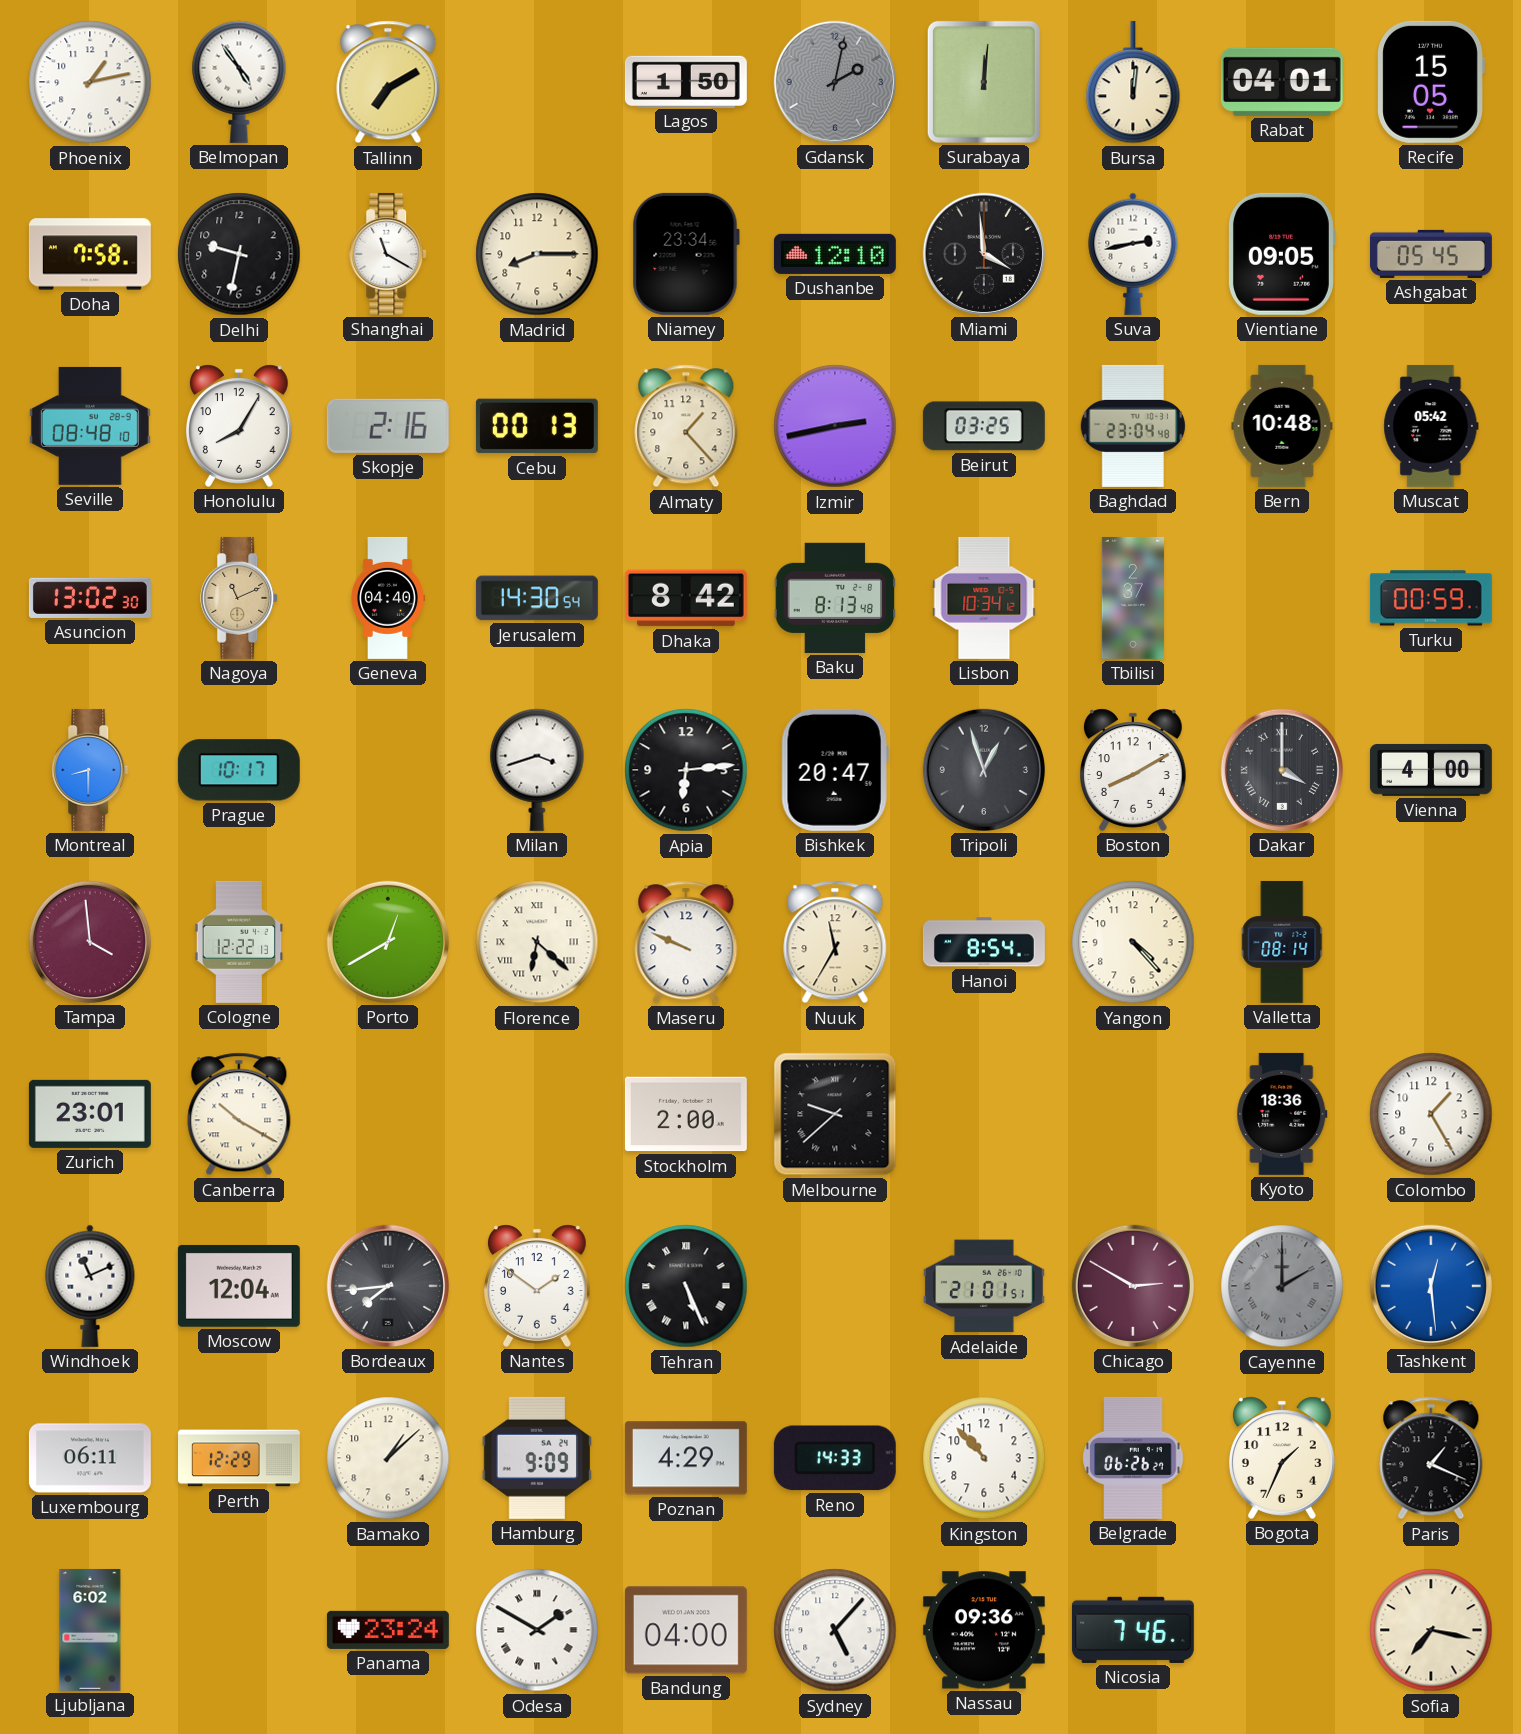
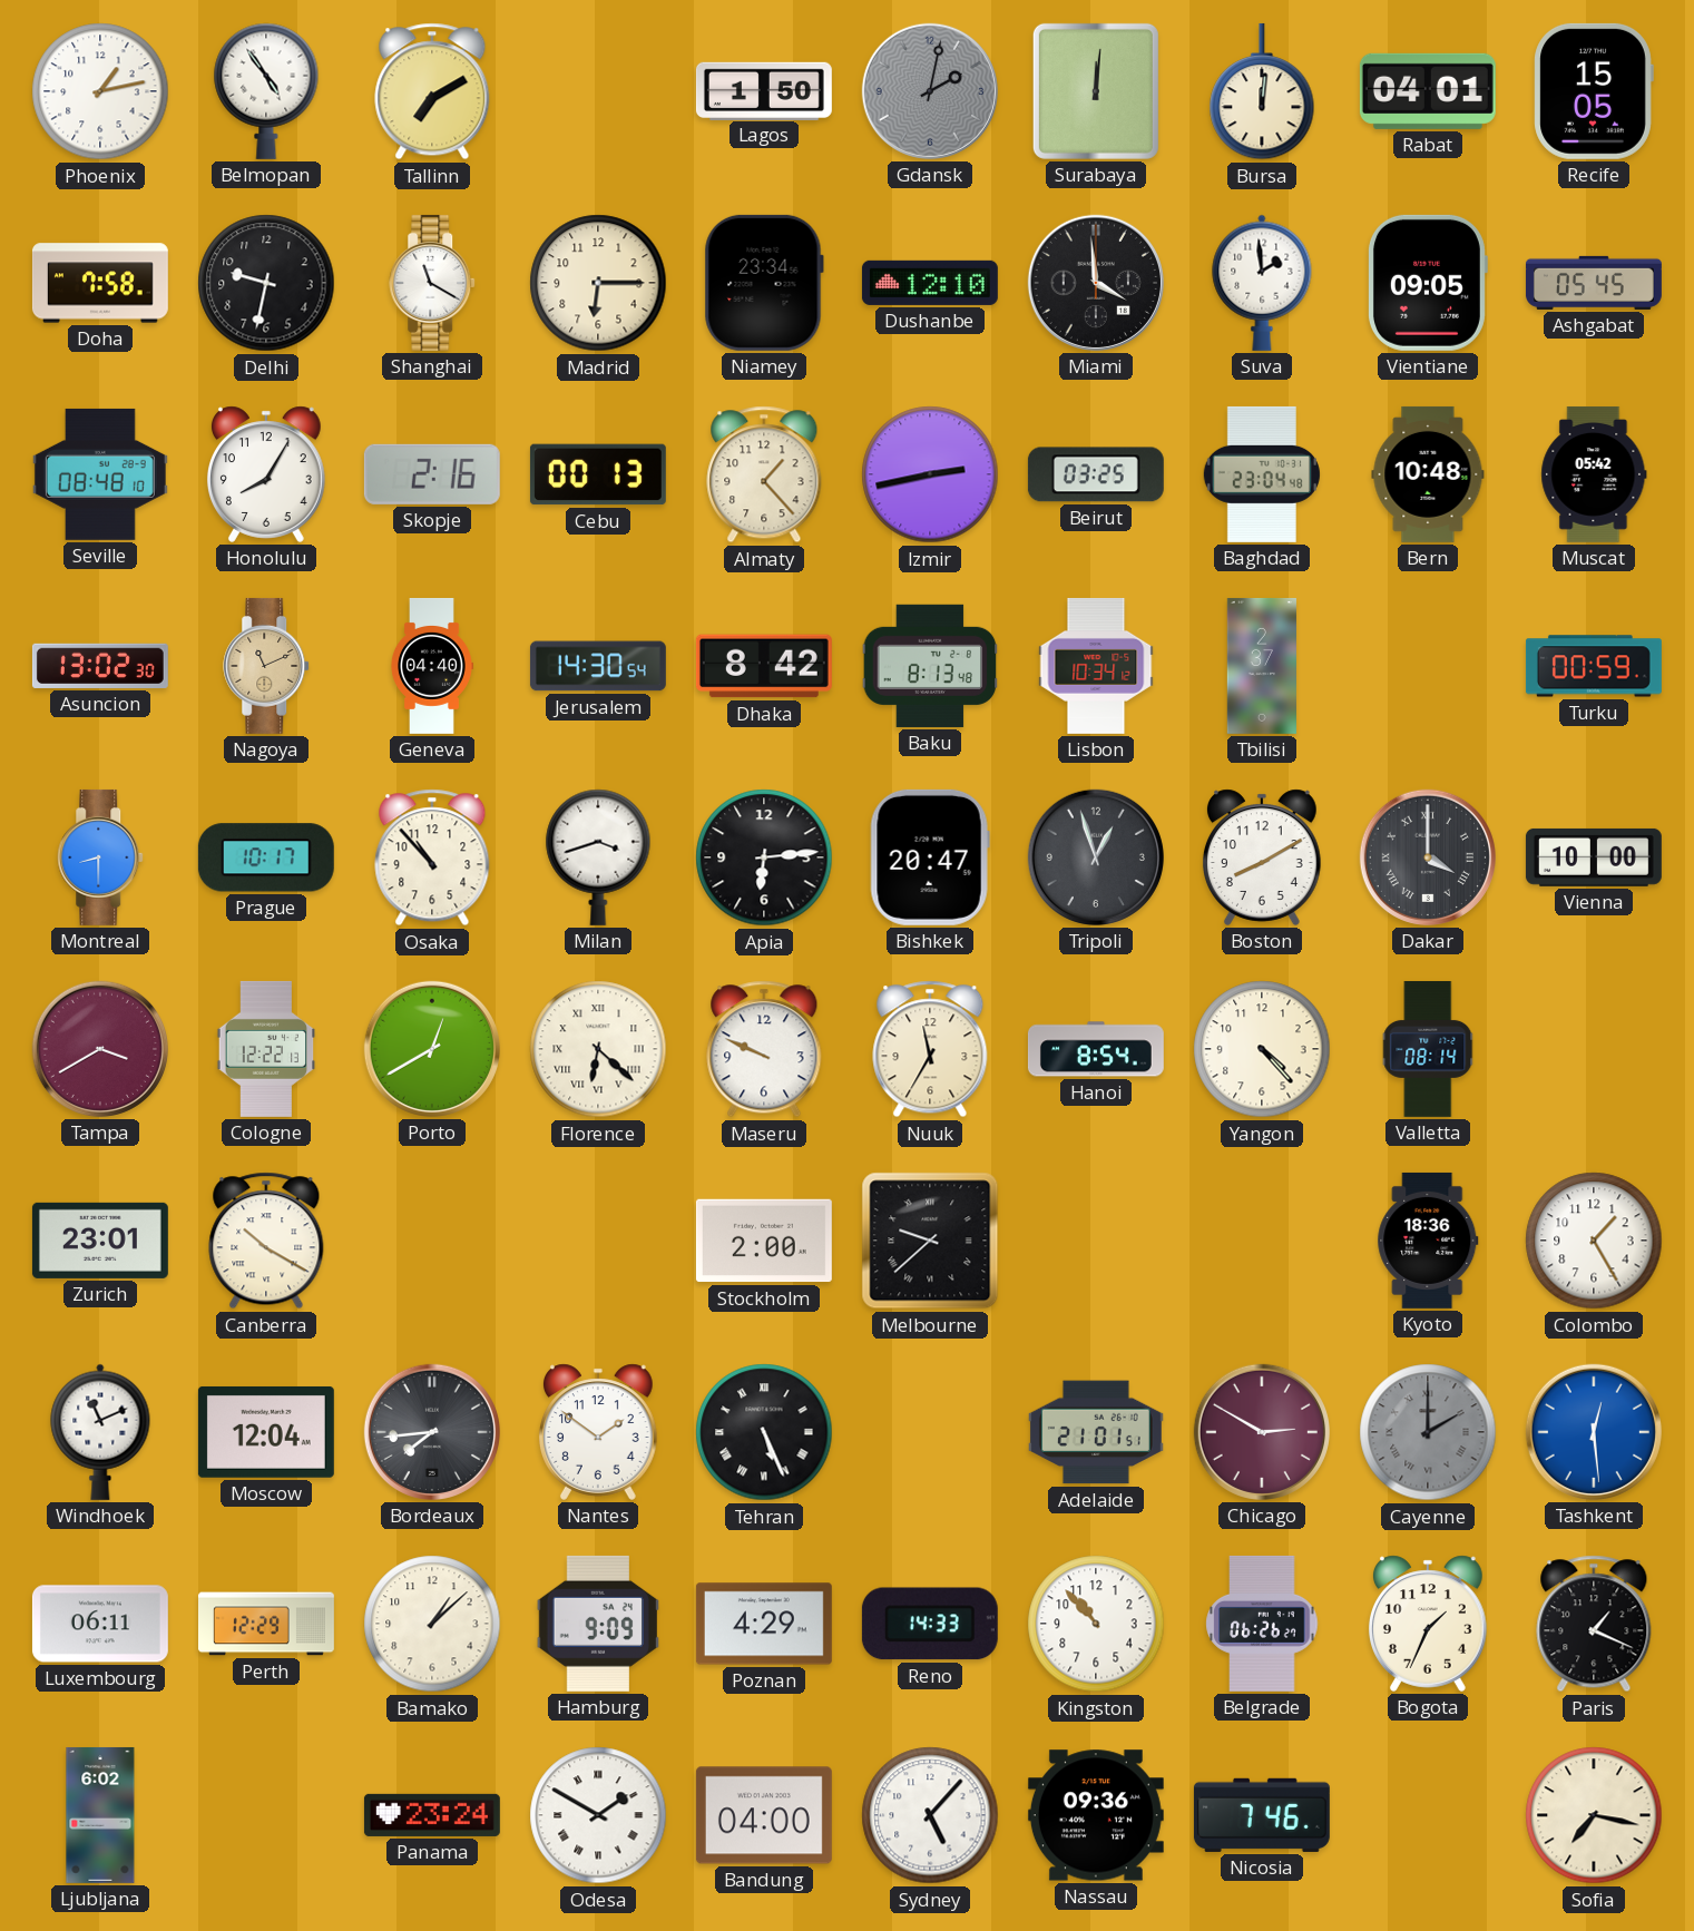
Madrid: 8:15 -> 6:15
Suva: 2:43 -> 1:59
Osaka: none -> 10:53
Vienna: 4:00 -> 10:00
Tampa: 3:59 -> 3:40
